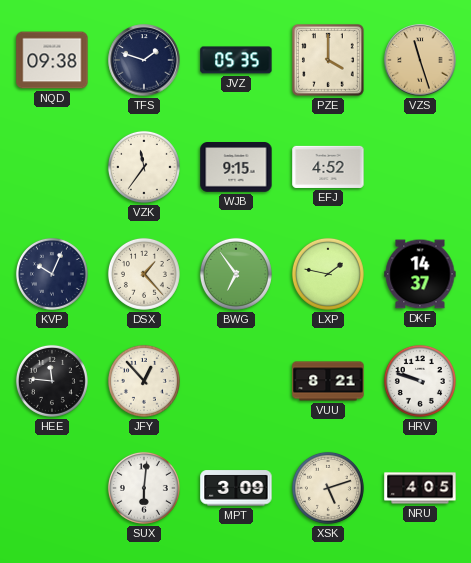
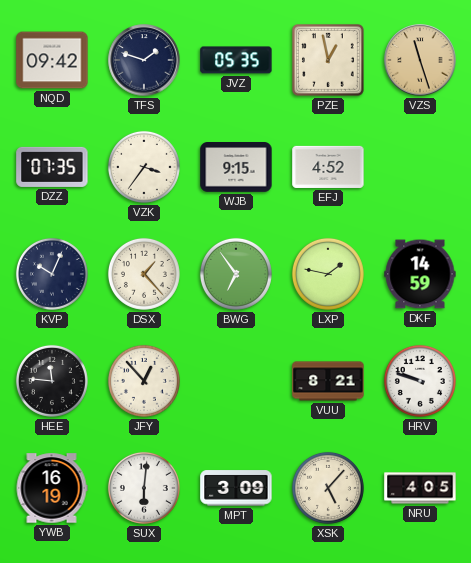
NQD: 09:38 -> 09:42
PZE: 4:00 -> 12:58
DZZ: none -> 07:35
VZK: 11:36 -> 3:36
DKF: 14:37 -> 14:59
YWB: none -> 16:19
XSK: 5:12 -> 5:07
